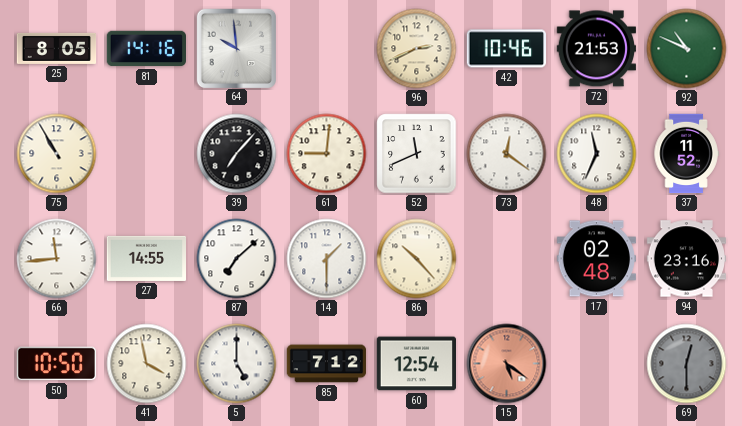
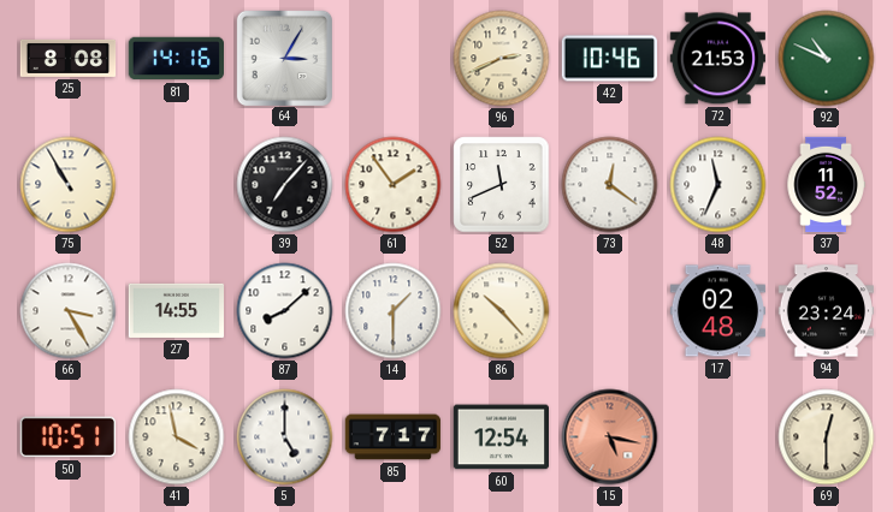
25: 8:05 -> 8:08
64: 9:59 -> 3:05
61: 9:01 -> 1:54
66: 11:44 -> 3:25
87: 7:08 -> 8:08
94: 23:16 -> 23:24
50: 10:50 -> 10:51
85: 7:12 -> 7:17
15: 5:21 -> 5:17
69 dial: grey -> cream
